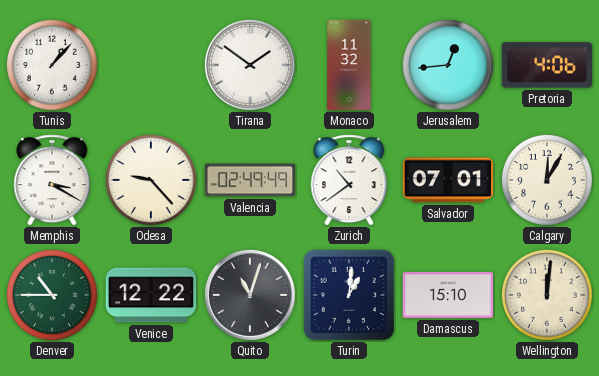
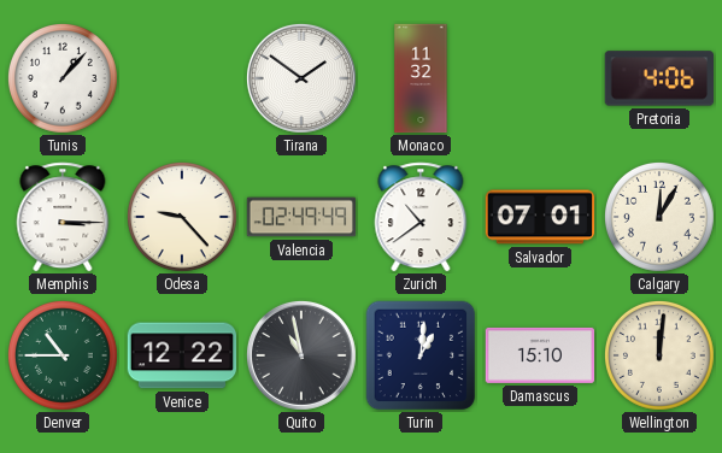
Jerusalem: 12:44 -> none
Memphis: 3:20 -> 3:15
Quito: 11:03 -> 10:58
